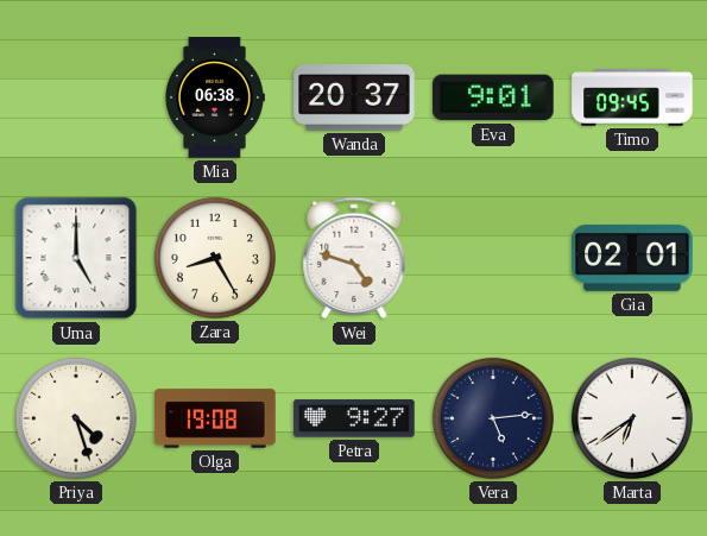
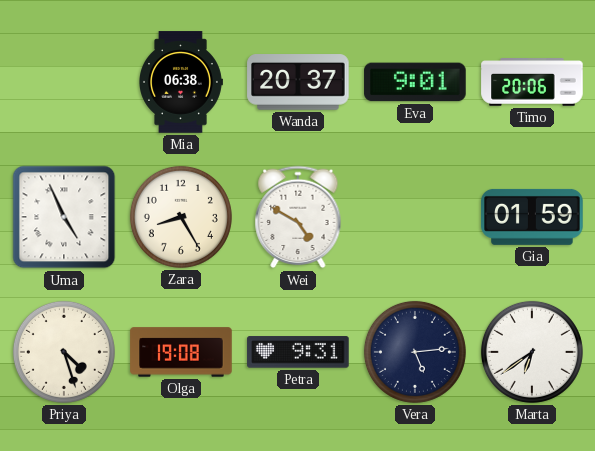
Timo: 09:45 -> 20:06
Uma: 5:00 -> 4:56
Wei: 4:48 -> 4:50
Gia: 02:01 -> 01:59
Petra: 9:27 -> 9:31
